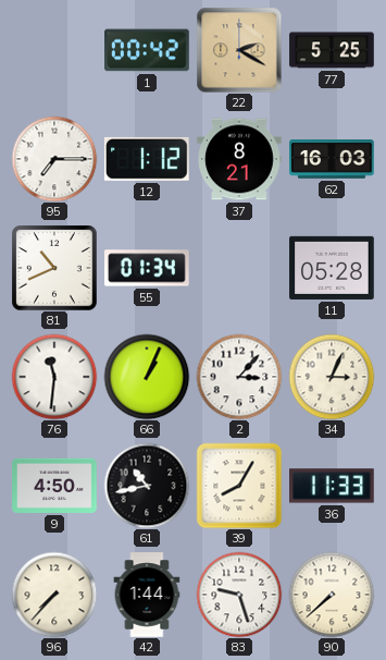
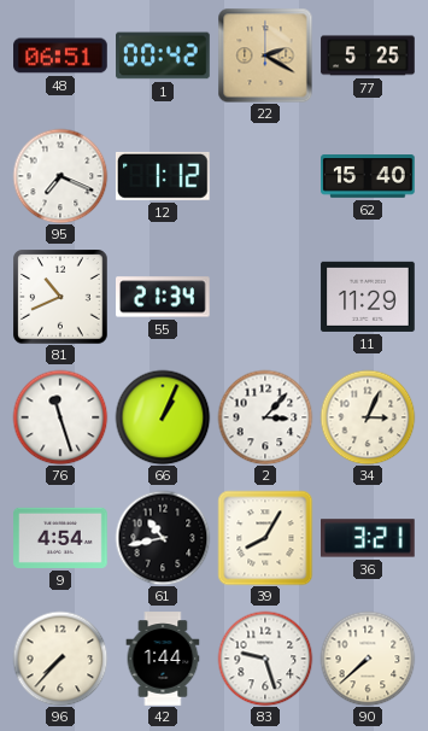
48: none -> 06:51
95: 7:15 -> 7:19
37: 8:21 -> none
62: 16:03 -> 15:40
55: 01:34 -> 21:34
11: 05:28 -> 11:29
76: 11:31 -> 11:27
9: 4:50 -> 4:54
36: 11:33 -> 3:21
